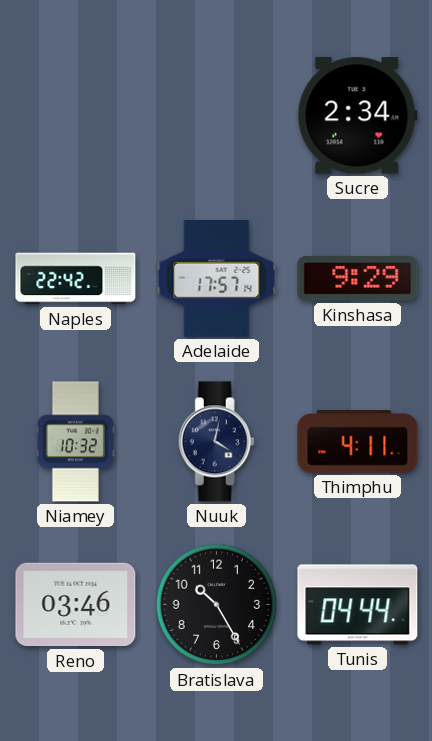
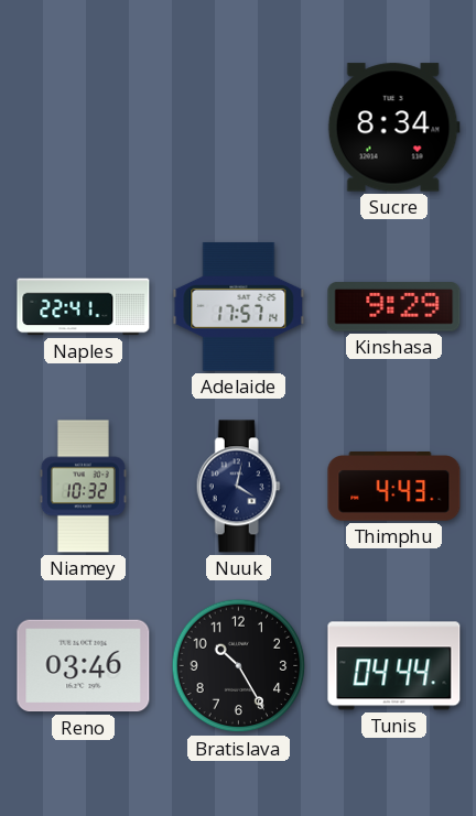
Sucre: 2:34 -> 8:34
Naples: 22:42 -> 22:41
Thimphu: 4:11 -> 4:43
